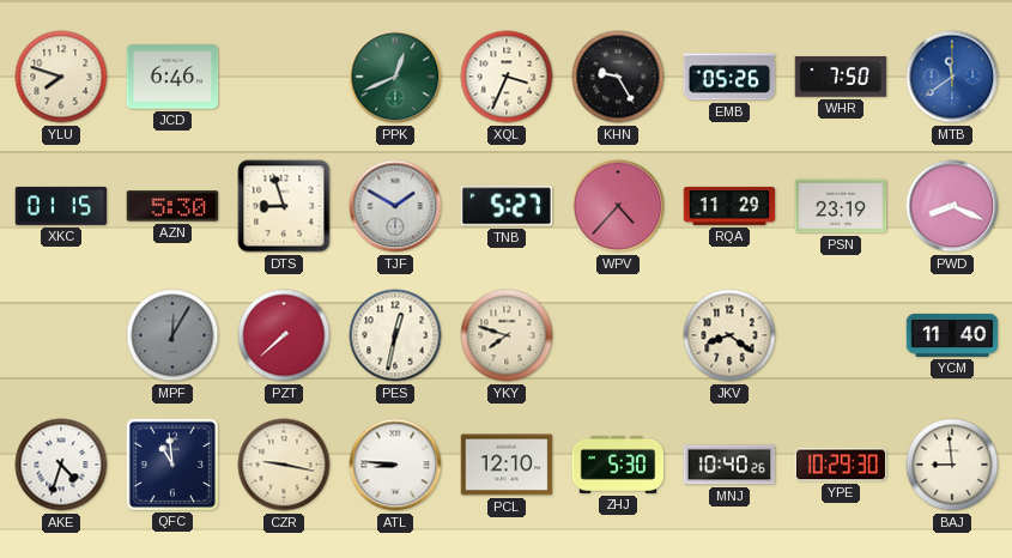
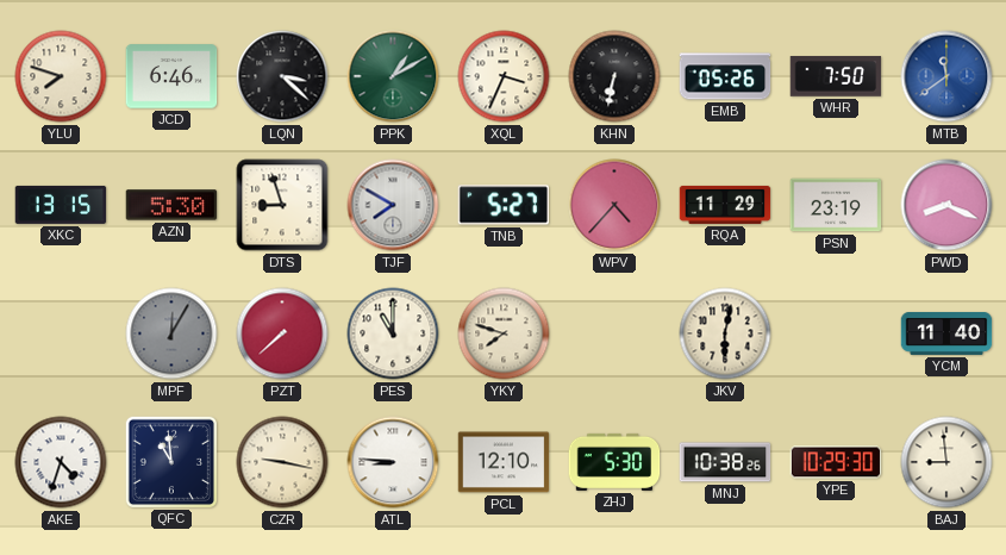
LQN: none -> 3:22
PPK: 12:41 -> 1:10
KHN: 9:25 -> 6:32
XKC: 01:15 -> 13:15
TJF: 1:50 -> 7:50
PES: 12:32 -> 11:00
JKV: 8:21 -> 6:02
MNJ: 10:40 -> 10:38
